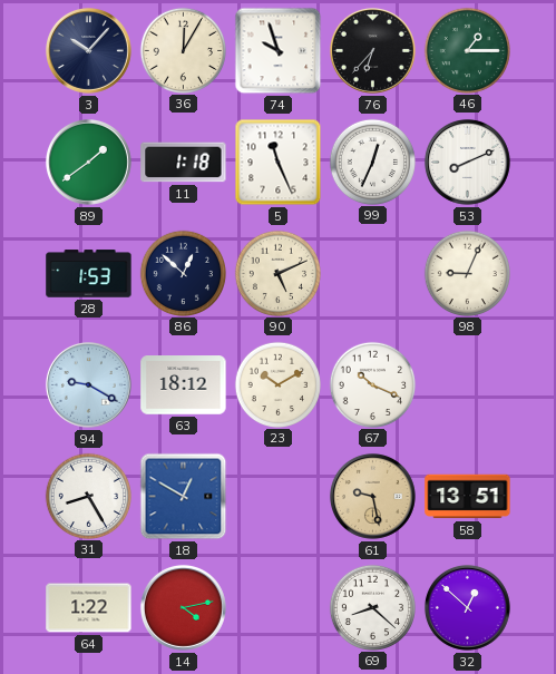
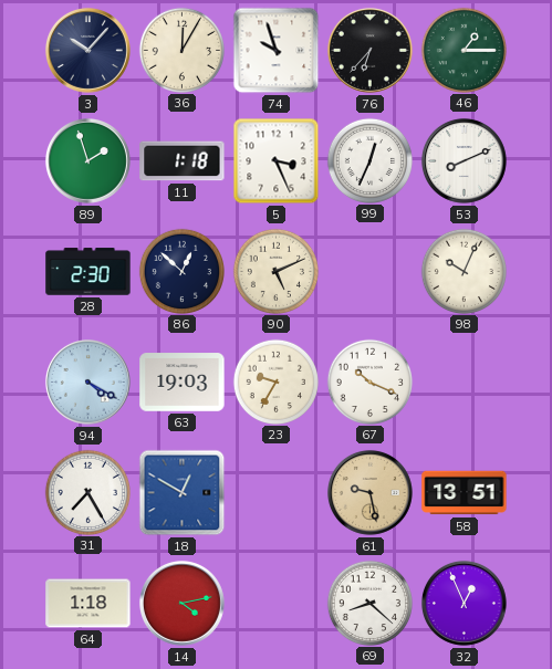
89: 1:39 -> 1:57
5: 11:26 -> 3:26
28: 1:53 -> 2:30
98: 9:04 -> 10:04
94: 9:20 -> 4:20
63: 18:12 -> 19:03
23: 10:10 -> 9:35
31: 8:25 -> 7:25
64: 1:22 -> 1:18
32: 12:52 -> 12:56
